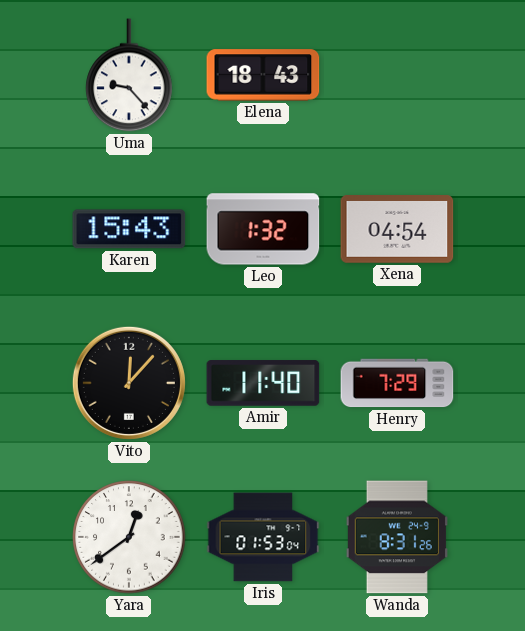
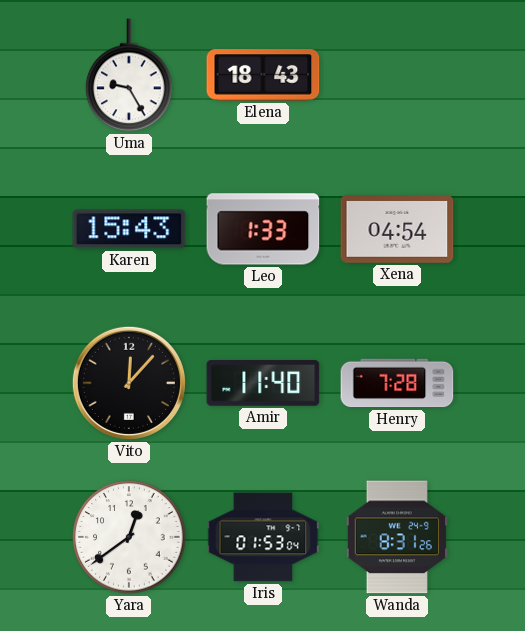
Uma: 9:23 -> 9:25
Leo: 1:32 -> 1:33
Henry: 7:29 -> 7:28
